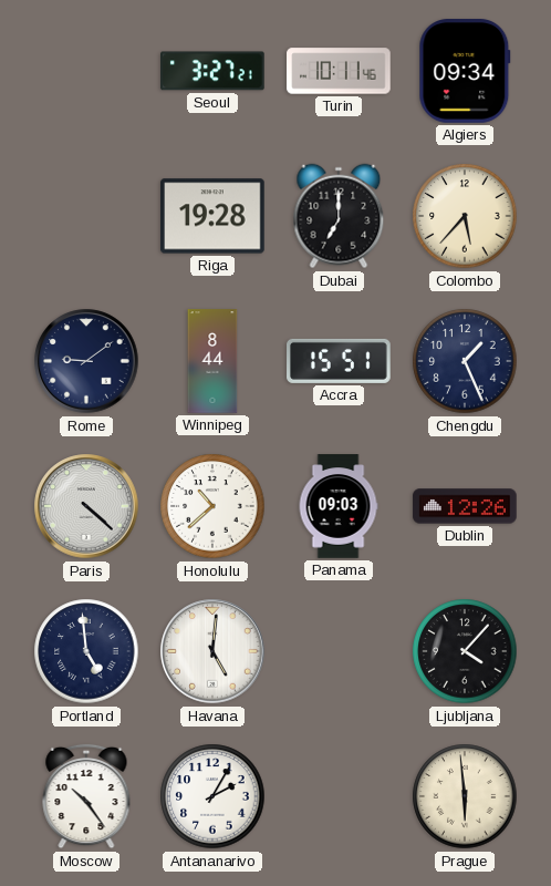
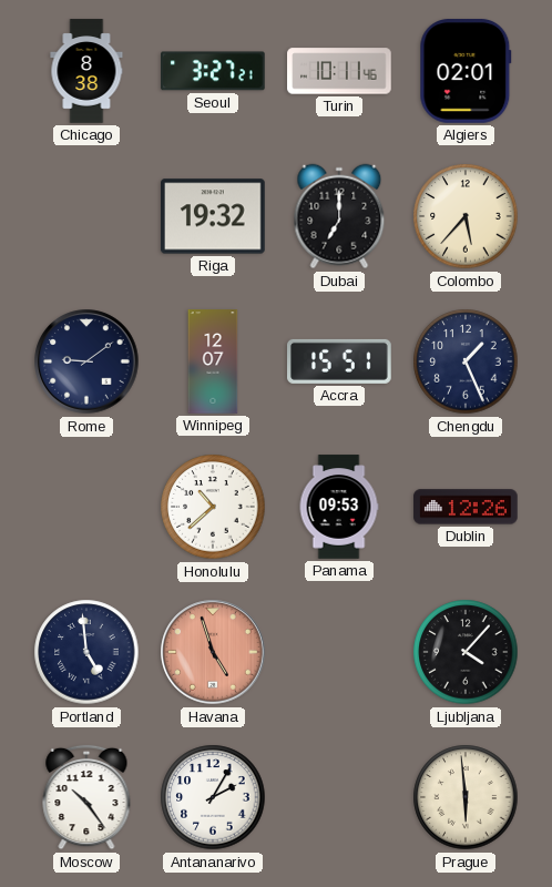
Chicago: none -> 8:38
Algiers: 09:34 -> 02:01
Riga: 19:28 -> 19:32
Winnipeg: 8:44 -> 12:07
Paris: 4:22 -> none
Panama: 09:03 -> 09:53
Havana: 5:01 -> 4:57
Havana dial: white -> salmon
